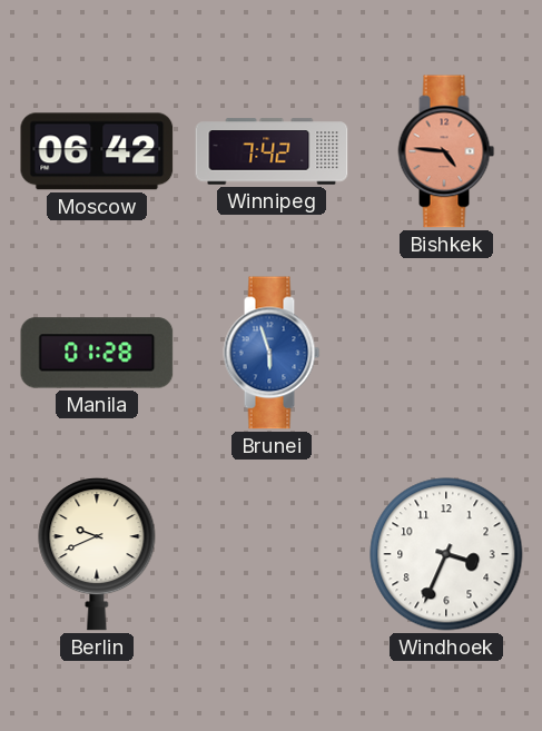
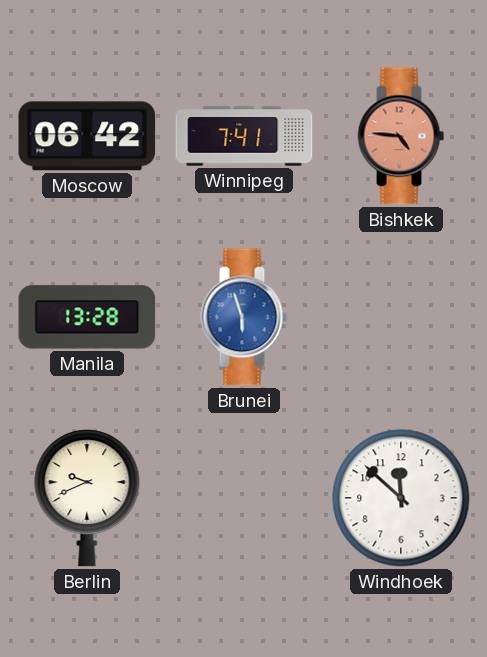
Winnipeg: 7:42 -> 7:41
Manila: 01:28 -> 13:28
Windhoek: 3:34 -> 11:52
